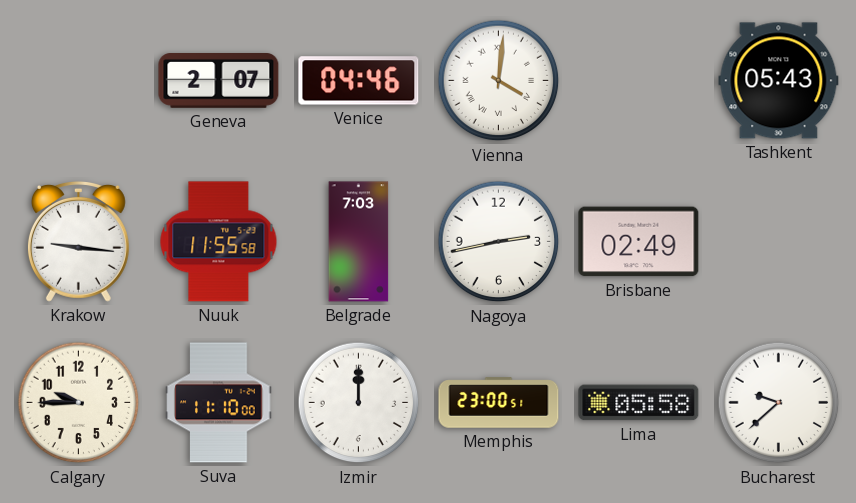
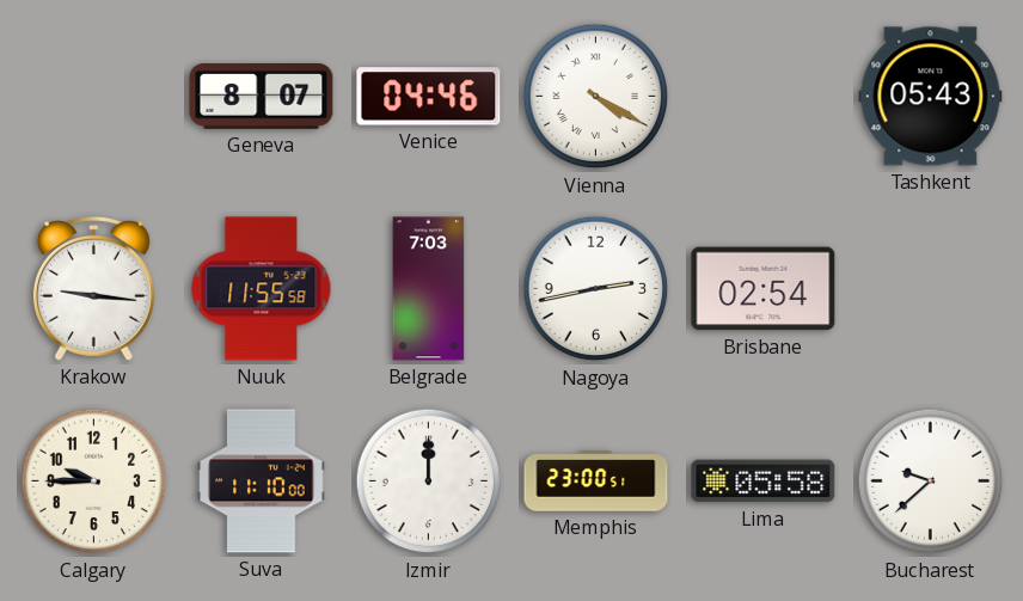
Geneva: 2:07 -> 8:07
Vienna: 4:01 -> 4:20
Brisbane: 02:49 -> 02:54
